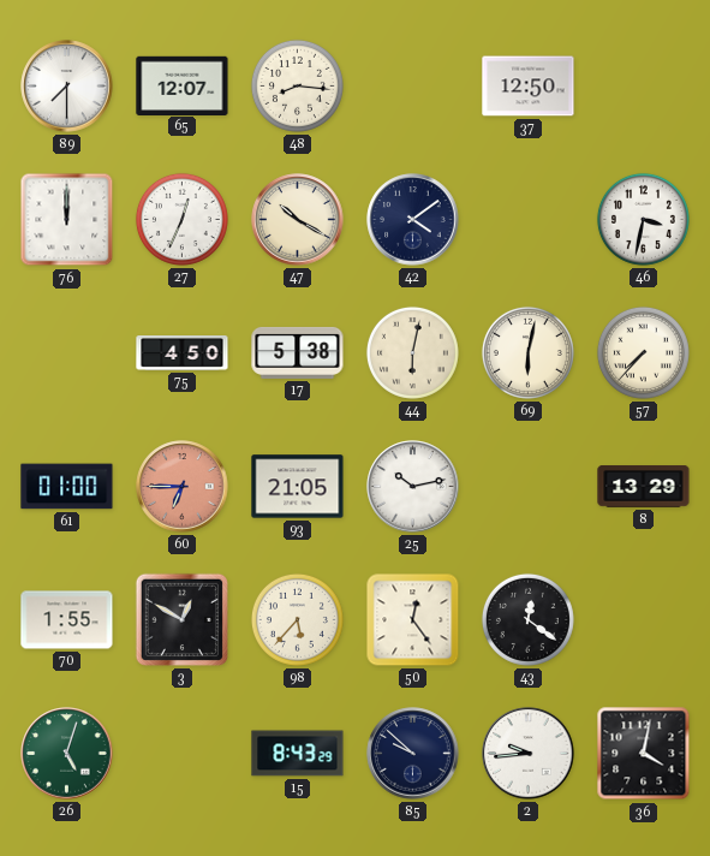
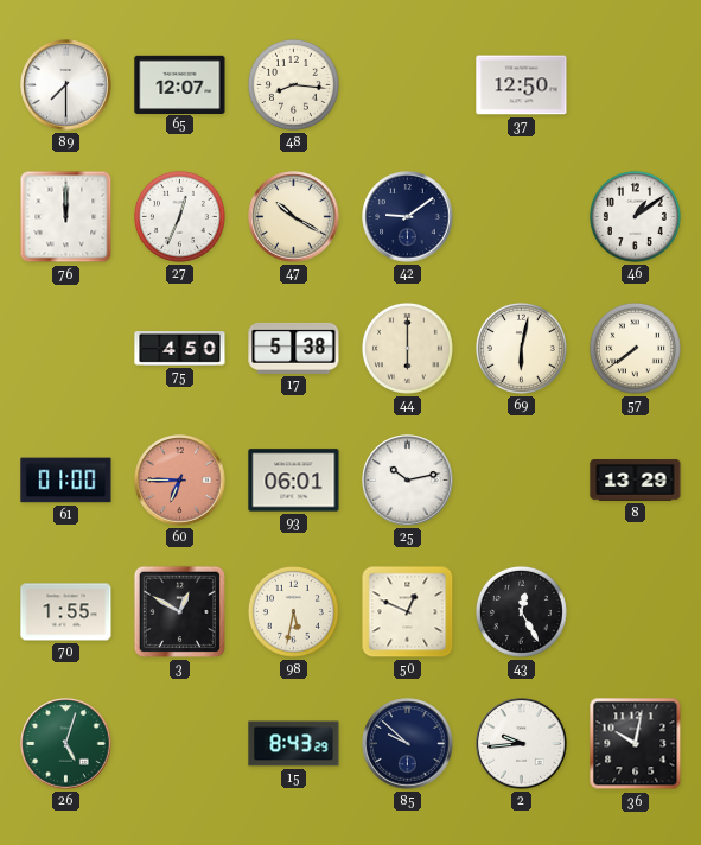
42: 4:09 -> 9:09
46: 3:32 -> 1:09
44: 6:02 -> 6:00
57: 7:37 -> 7:39
93: 21:05 -> 06:01
98: 5:37 -> 5:32
50: 12:24 -> 12:49
43: 12:21 -> 12:25
36: 4:02 -> 10:02
